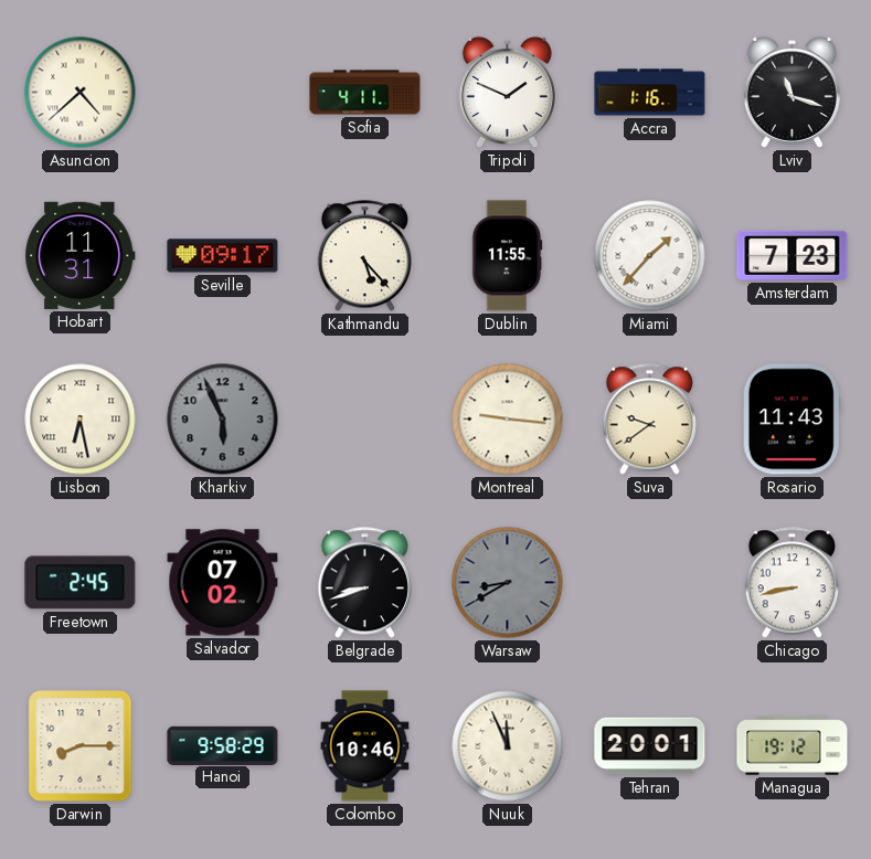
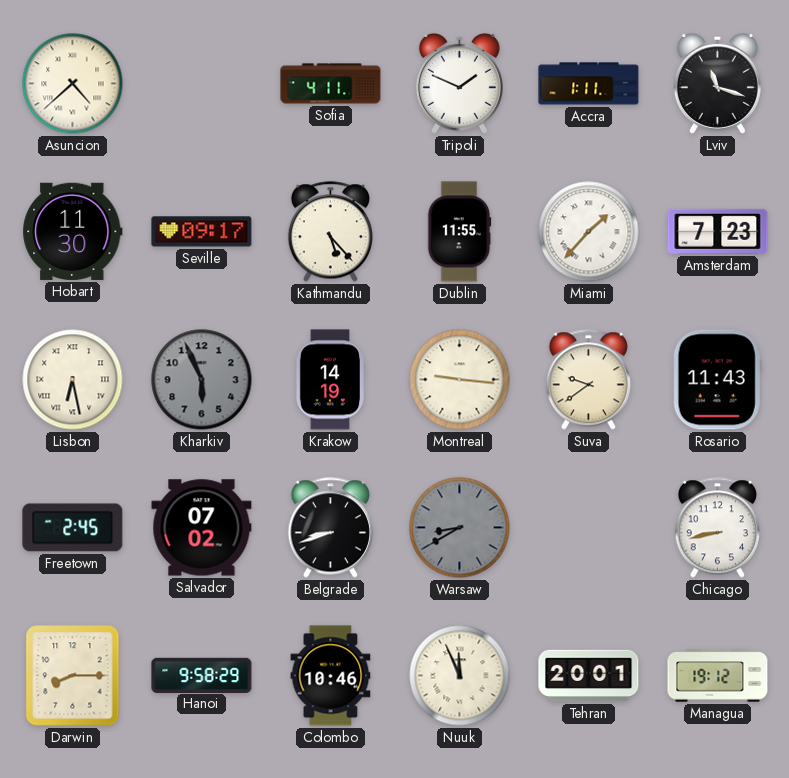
Accra: 1:16 -> 1:11
Hobart: 11:31 -> 11:30
Krakow: none -> 14:19
